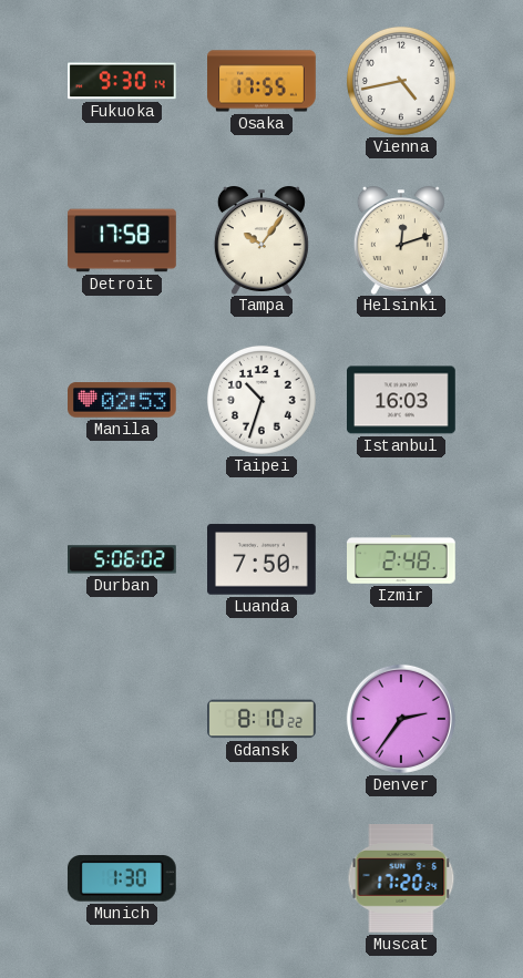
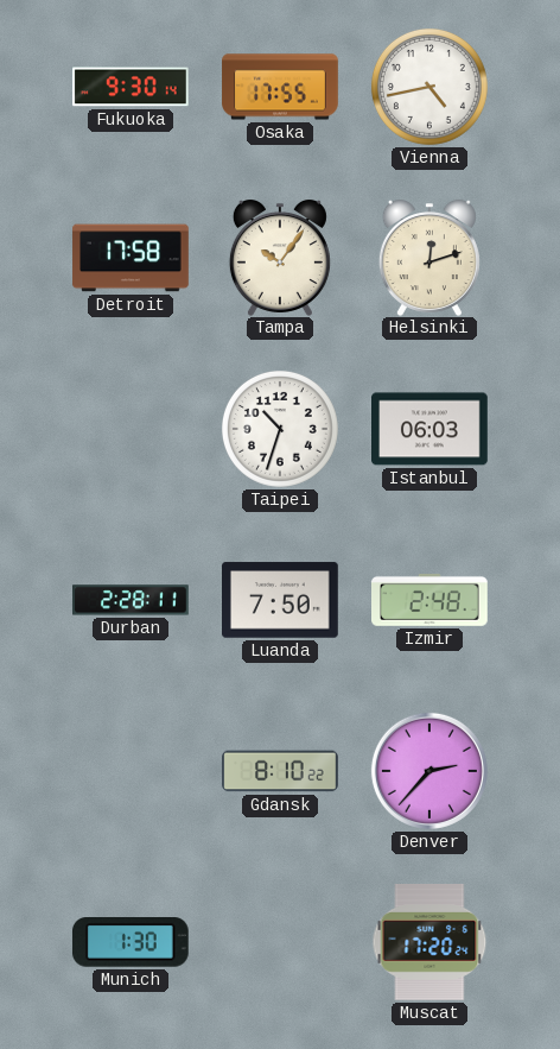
Manila: 02:53 -> none
Istanbul: 16:03 -> 06:03
Durban: 5:06 -> 2:28
Denver: 2:36 -> 2:37
